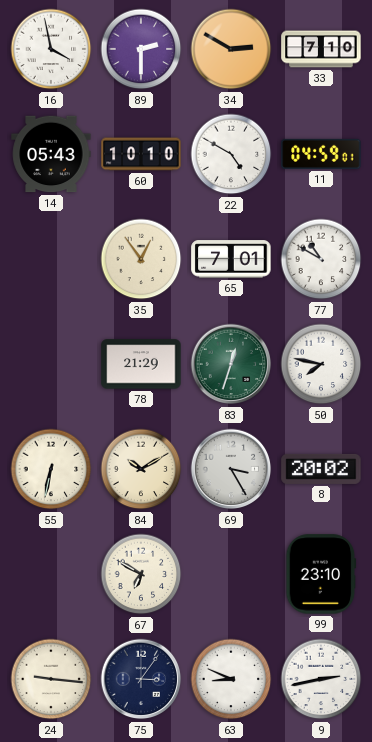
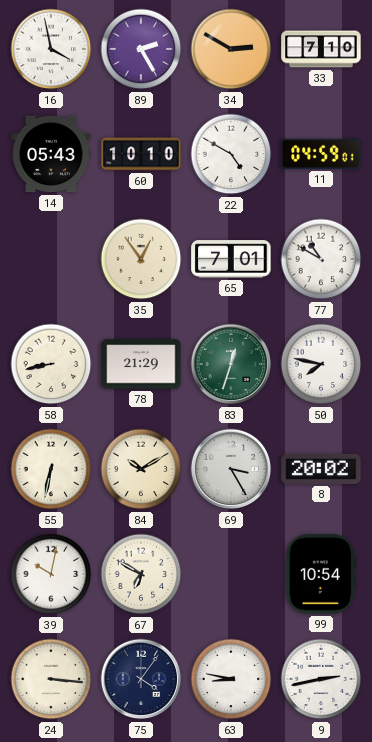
89: 2:30 -> 2:25
58: none -> 8:43
39: none -> 10:02
99: 23:10 -> 10:54
24: 9:16 -> 3:16
75: 3:06 -> 4:06
63: 8:49 -> 8:47
